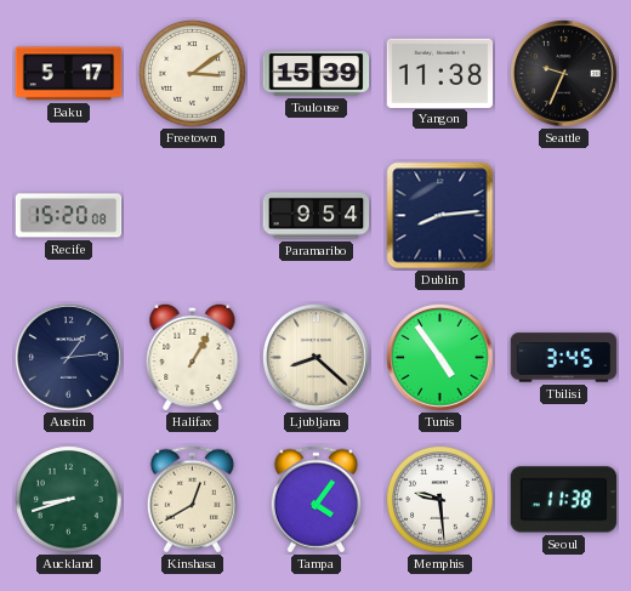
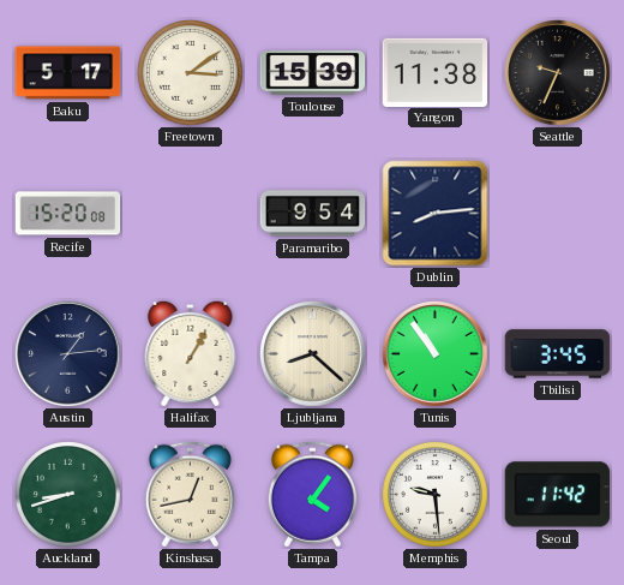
Tunis: 4:54 -> 10:54
Kinshasa: 12:40 -> 12:43
Seoul: 11:38 -> 11:42
